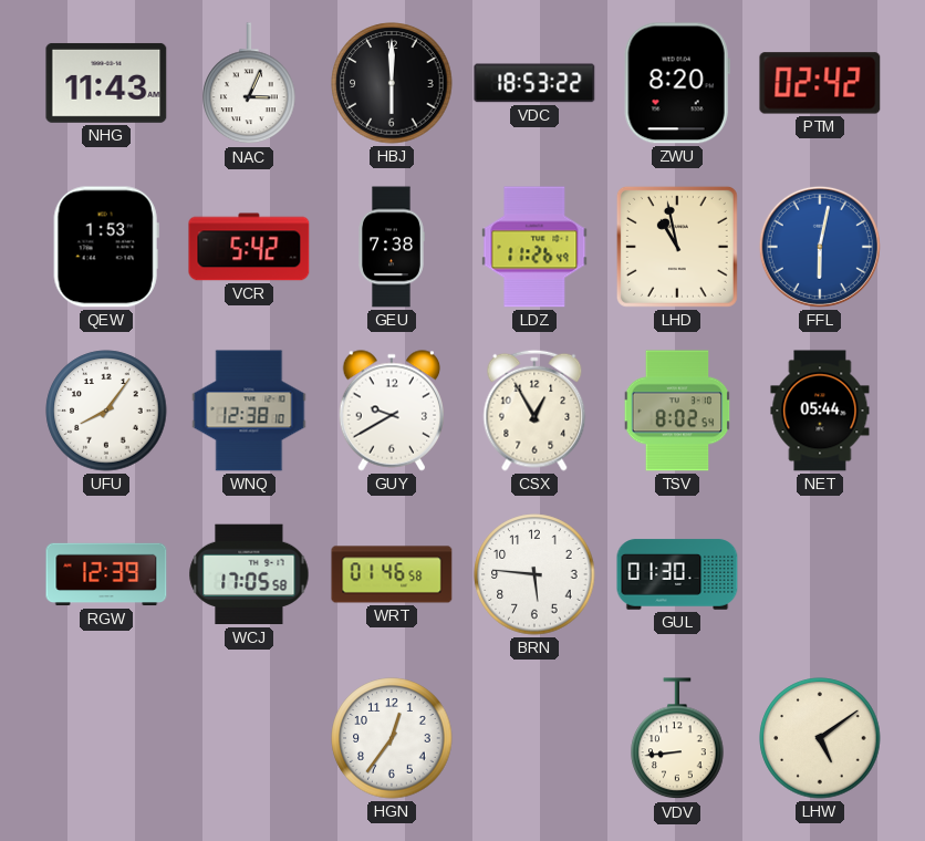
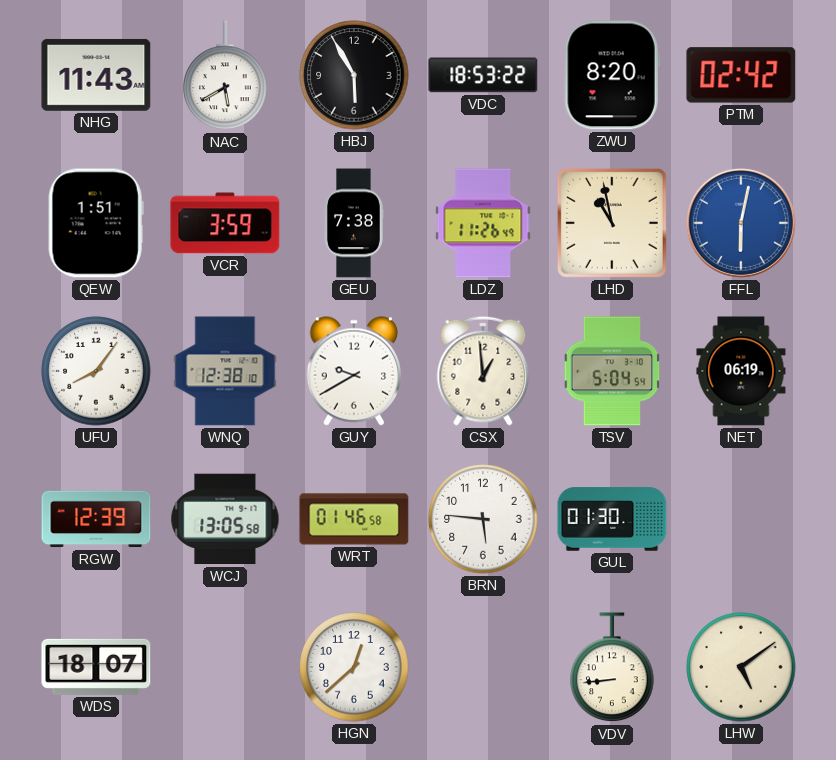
NAC: 3:04 -> 5:40
HBJ: 6:00 -> 5:55
QEW: 1:53 -> 1:51
VCR: 5:42 -> 3:59
CSX: 12:55 -> 12:59
TSV: 8:02 -> 5:04
NET: 05:44 -> 06:19
WCJ: 17:05 -> 13:05
WDS: none -> 18:07
HGN: 12:36 -> 12:38
